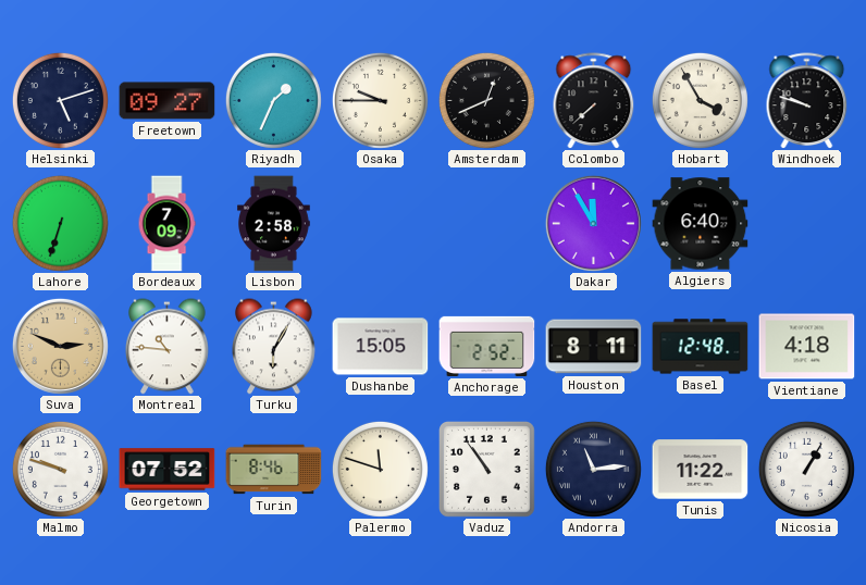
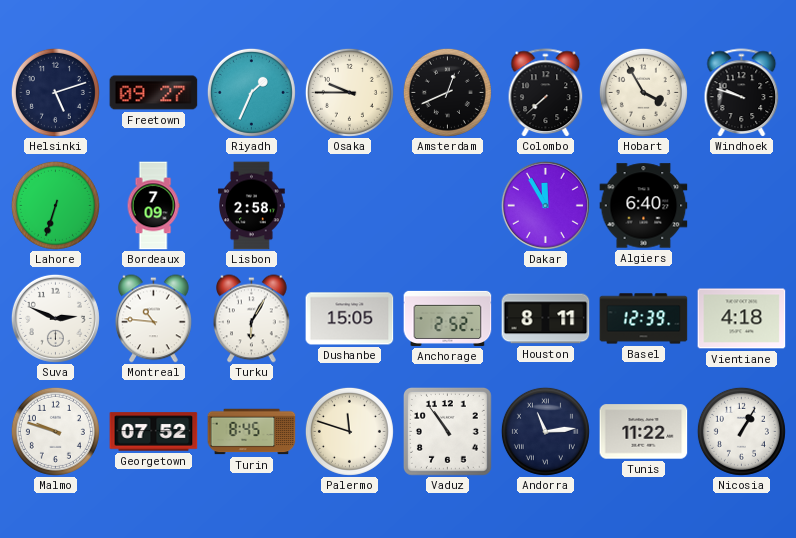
Suva dial: champagne -> white
Basel: 12:48 -> 12:39
Turin: 8:46 -> 8:45
